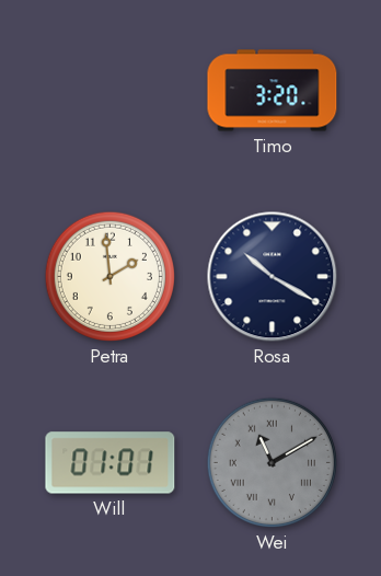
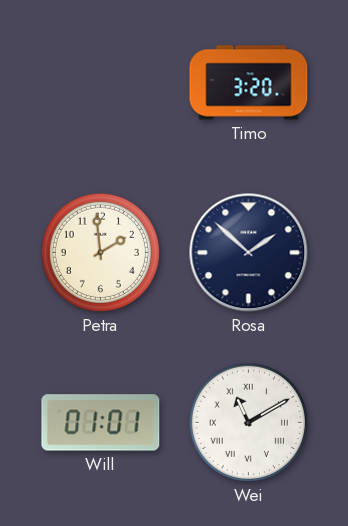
Rosa: 10:20 -> 1:52
Wei dial: grey -> white
